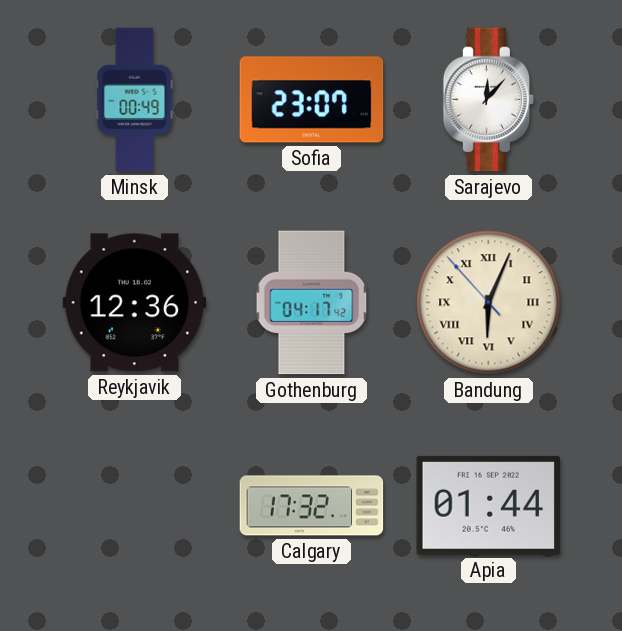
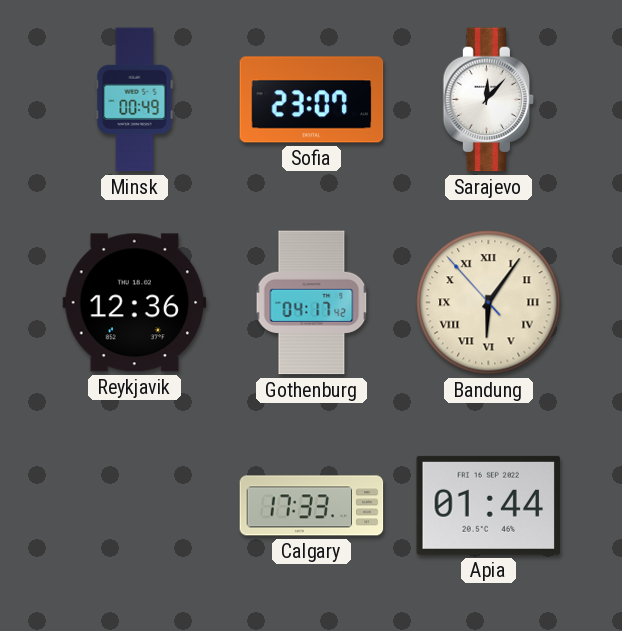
Bandung: 6:03 -> 6:05
Calgary: 17:32 -> 17:33
